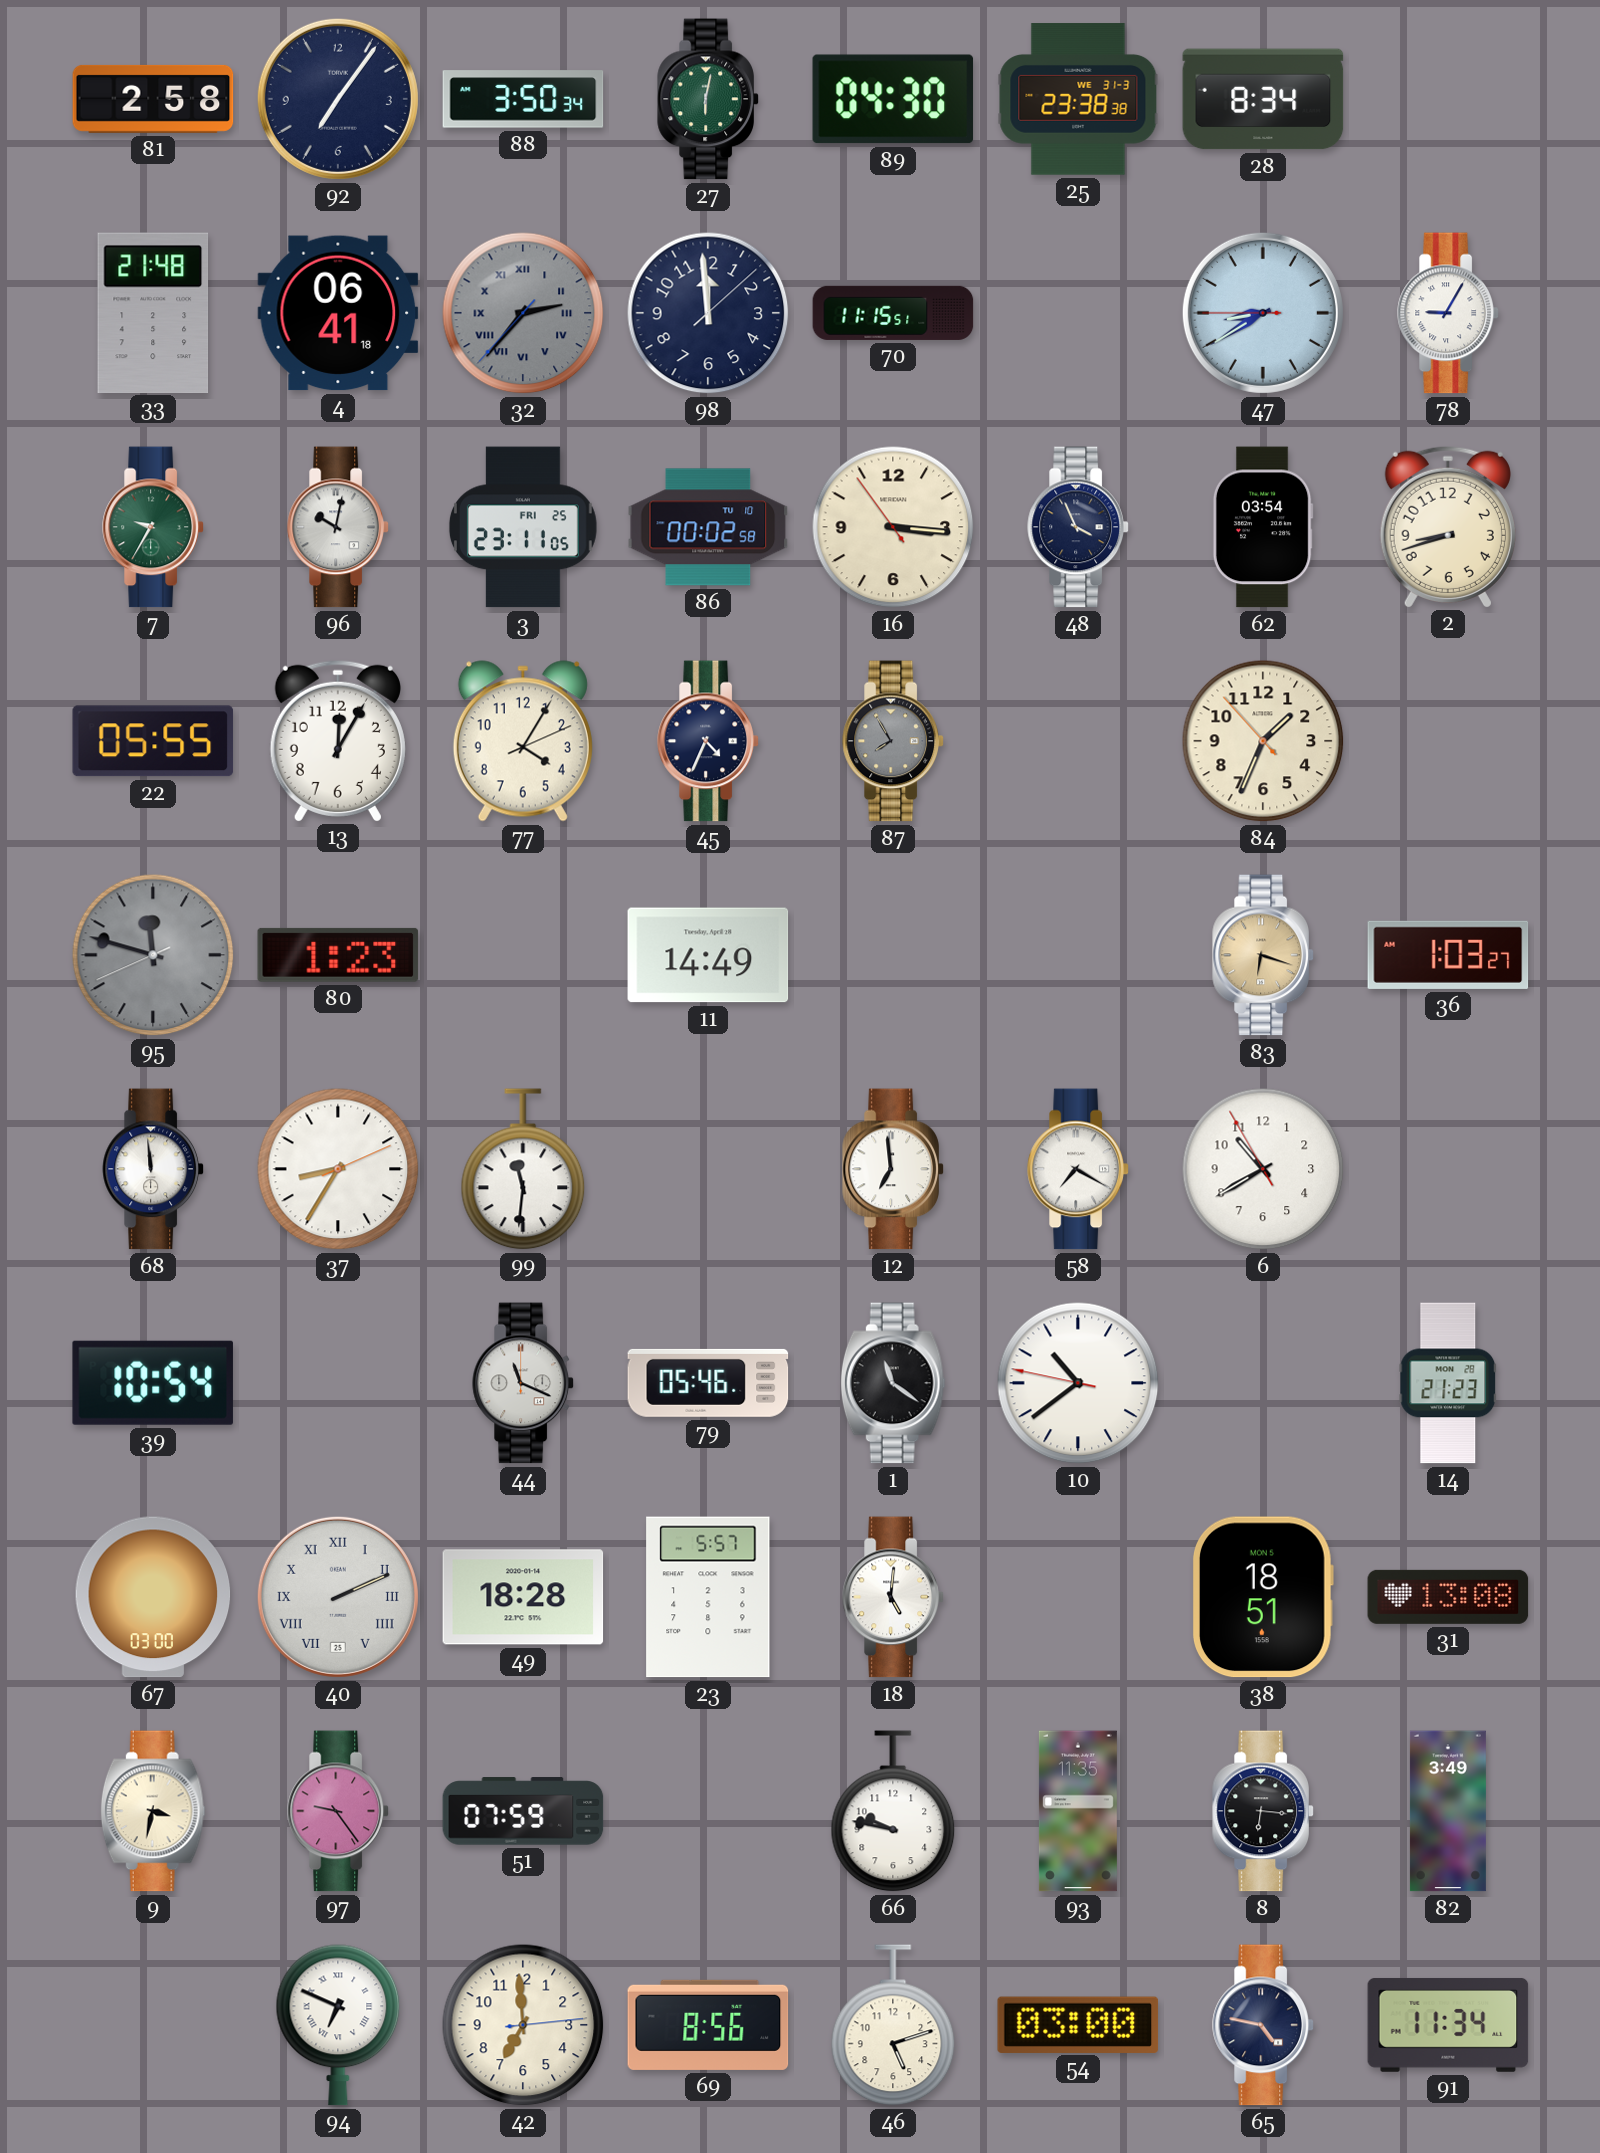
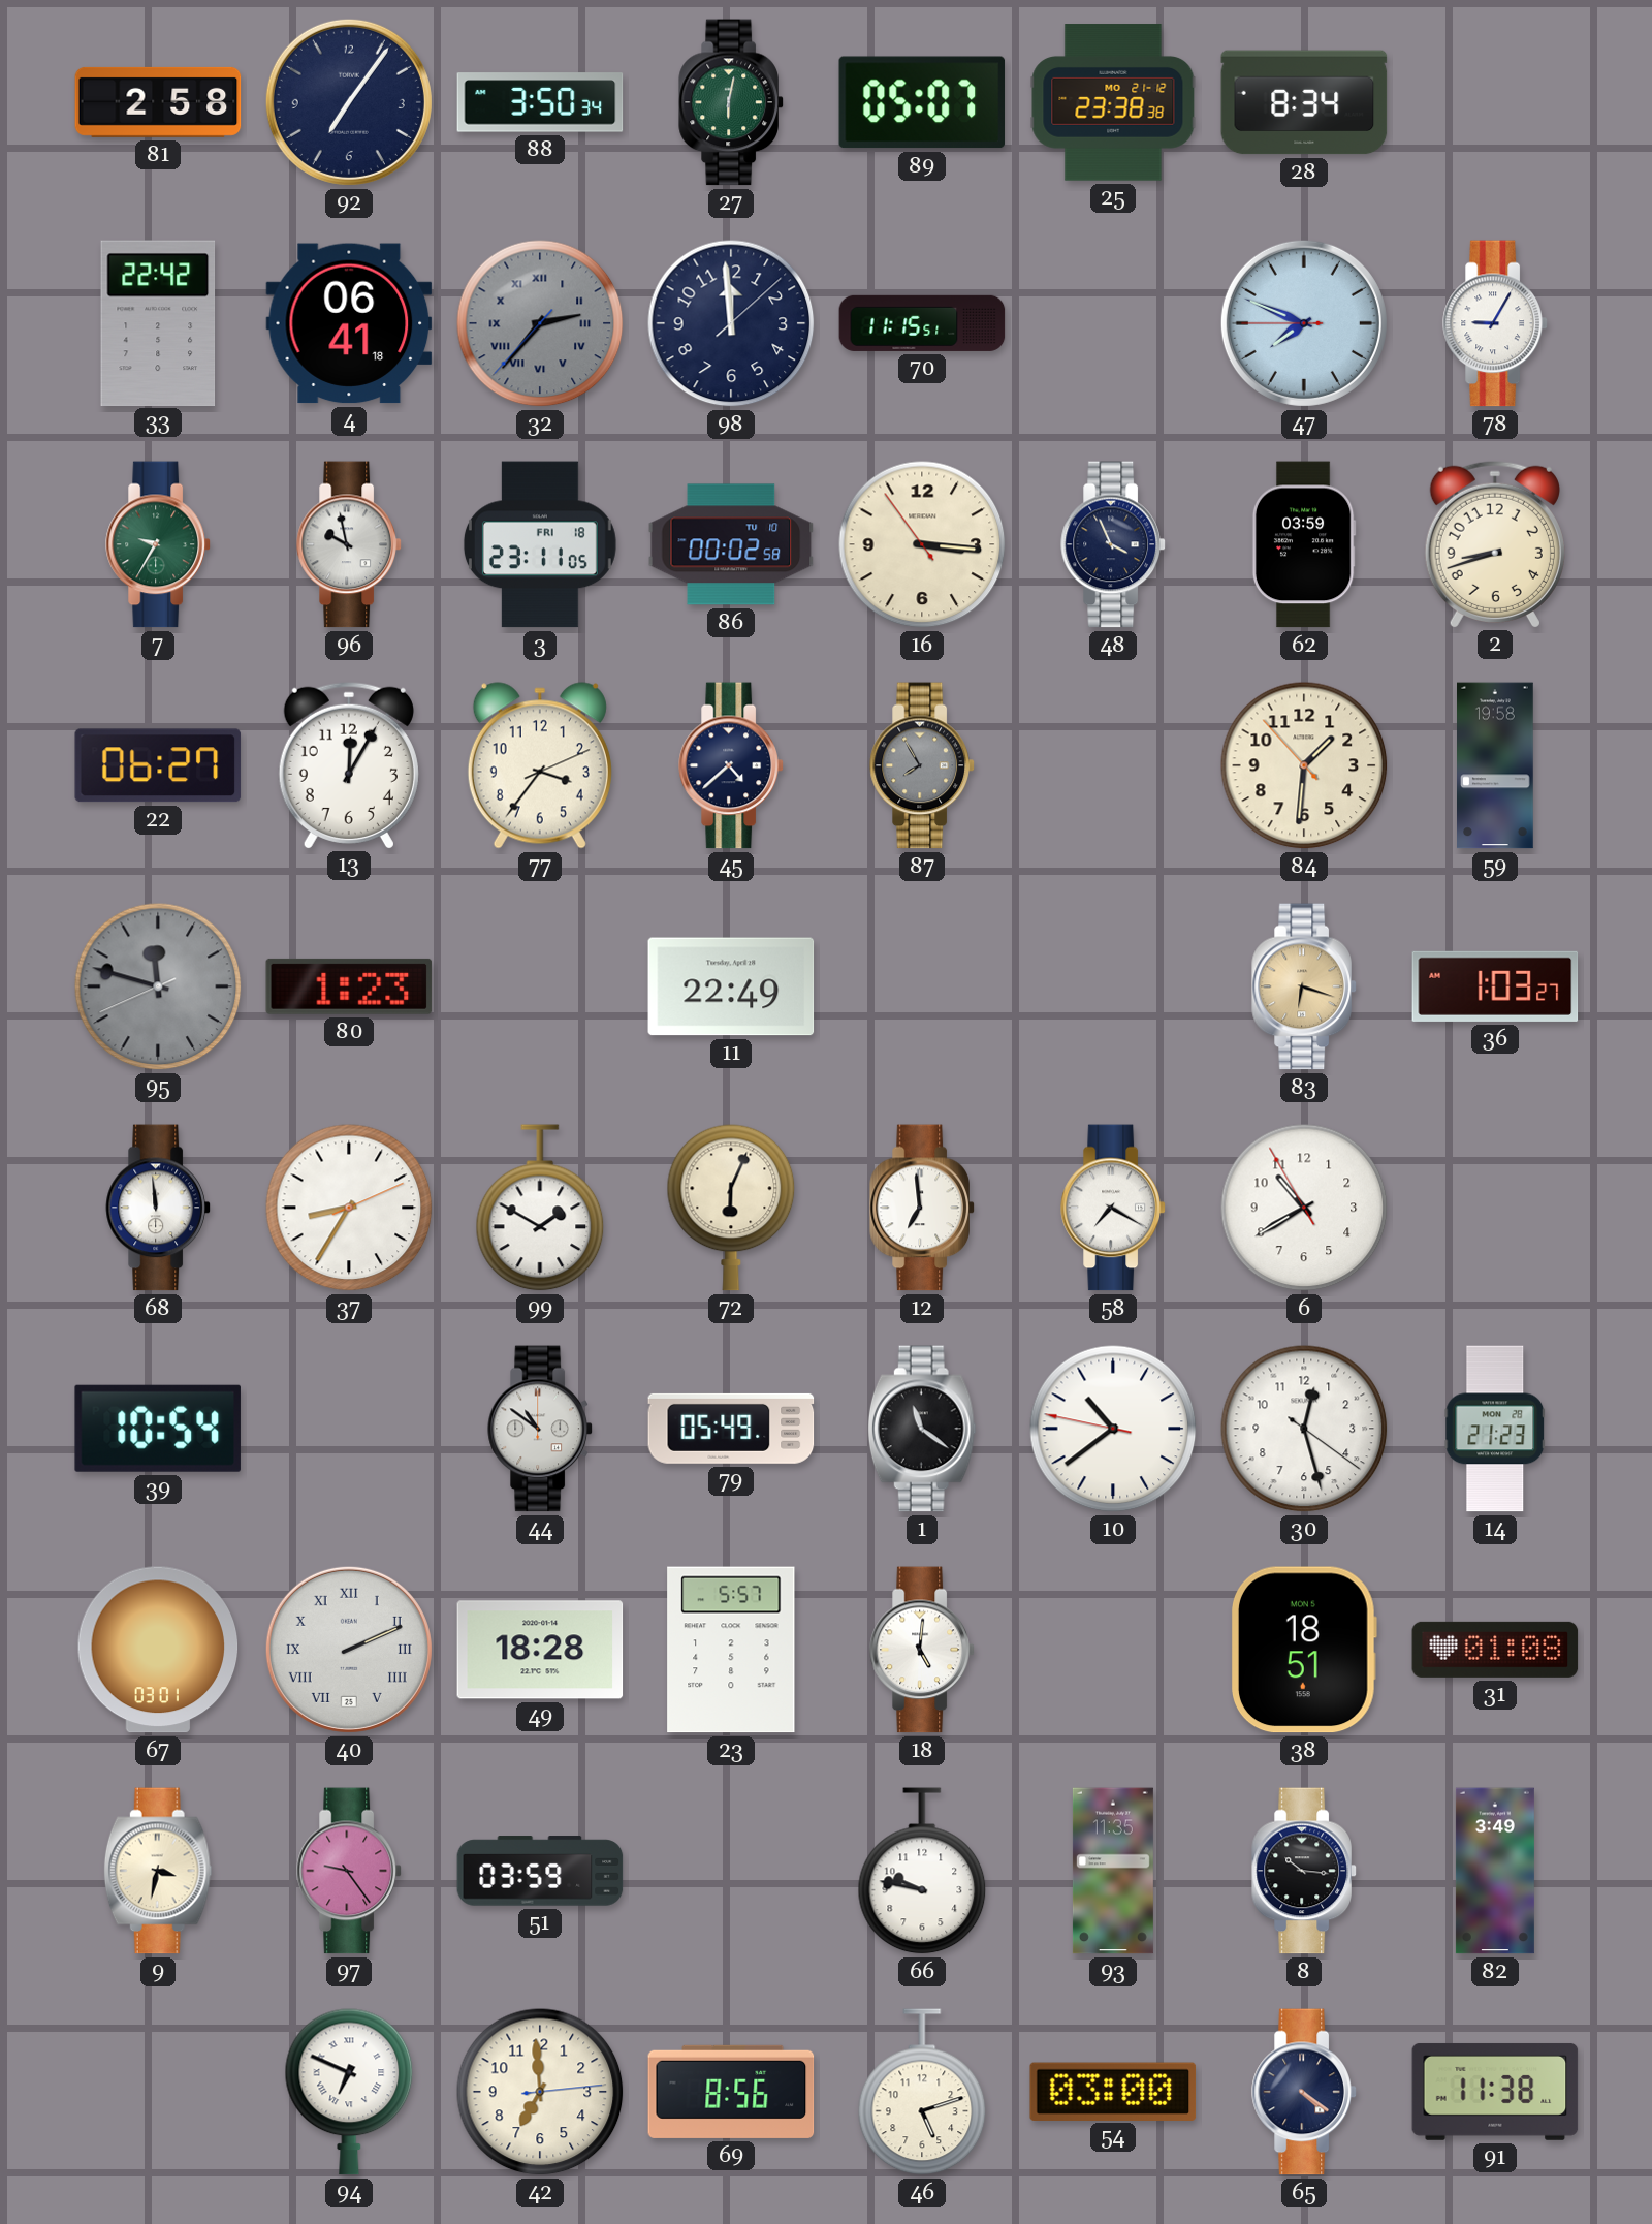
89: 04:30 -> 05:07
25 date: WE 31-3 -> MO 21-12
33: 21:48 -> 22:42
47: 8:39 -> 7:48
96: 10:02 -> 9:58
3 date: FRI 25 -> FRI 18
62: 03:54 -> 03:59
22: 05:55 -> 06:27
77: 4:05 -> 3:36
45: 4:34 -> 4:38
84: 1:33 -> 1:30
59: none -> 19:58
11: 14:49 -> 22:49
99: 11:31 -> 1:50
72: none -> 6:04
44: 11:19 -> 10:51
79: 05:46 -> 05:49
30: none -> 12:27
67: 03:00 -> 03:01
31: 13:08 -> 01:08
51: 07:59 -> 03:59
8: 6:16 -> 10:16
65: 4:47 -> 4:21
91: 11:34 -> 11:38
